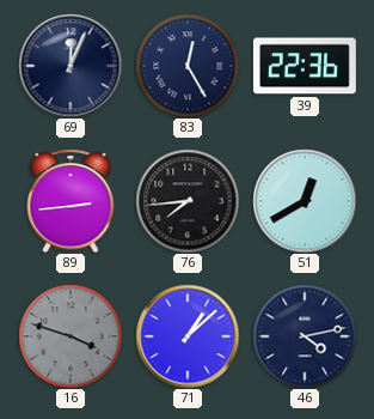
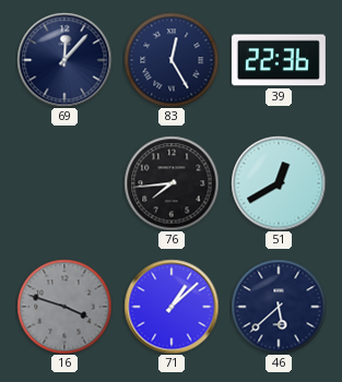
69: 12:04 -> 12:07
89: 2:44 -> none
46: 4:13 -> 5:38
